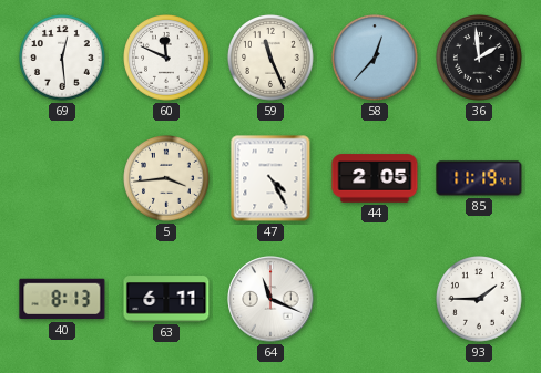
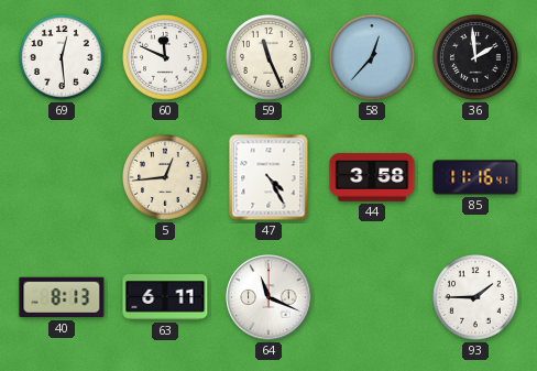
5: 3:44 -> 12:44
44: 2:05 -> 3:58
85: 11:19 -> 11:16
